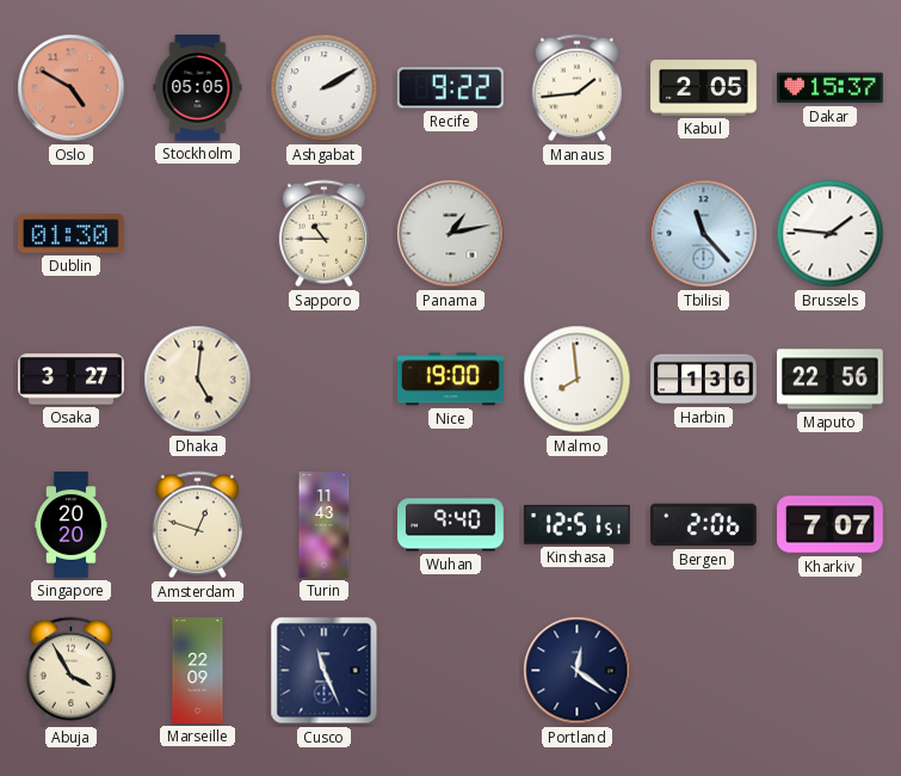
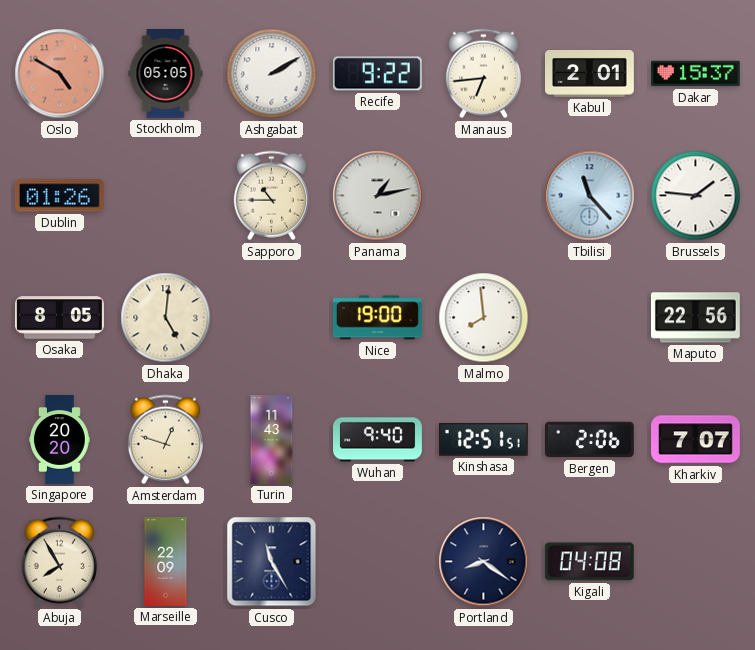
Manaus: 1:44 -> 6:44
Kabul: 2:05 -> 2:01
Dublin: 01:30 -> 01:26
Osaka: 3:27 -> 8:05
Harbin: 1:36 -> none
Abuja: 3:55 -> 7:55
Cusco: 11:26 -> 11:25
Portland: 12:21 -> 8:21
Kigali: none -> 04:08
